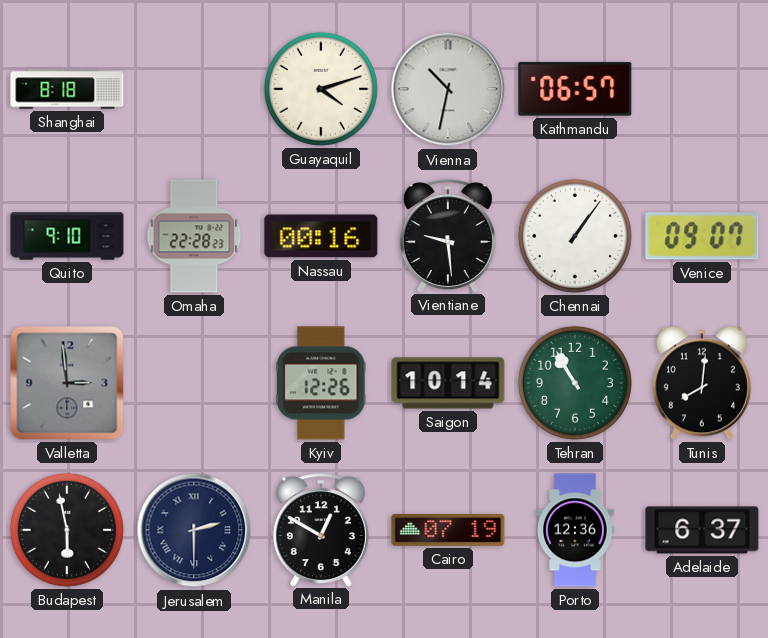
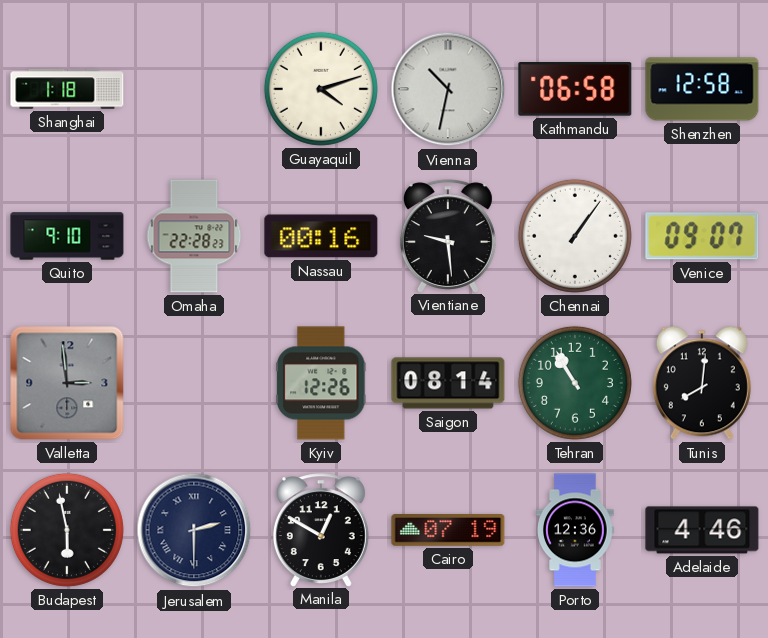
Shanghai: 8:18 -> 1:18
Kathmandu: 06:57 -> 06:58
Shenzhen: none -> 12:58
Saigon: 10:14 -> 08:14
Adelaide: 6:37 -> 4:46
